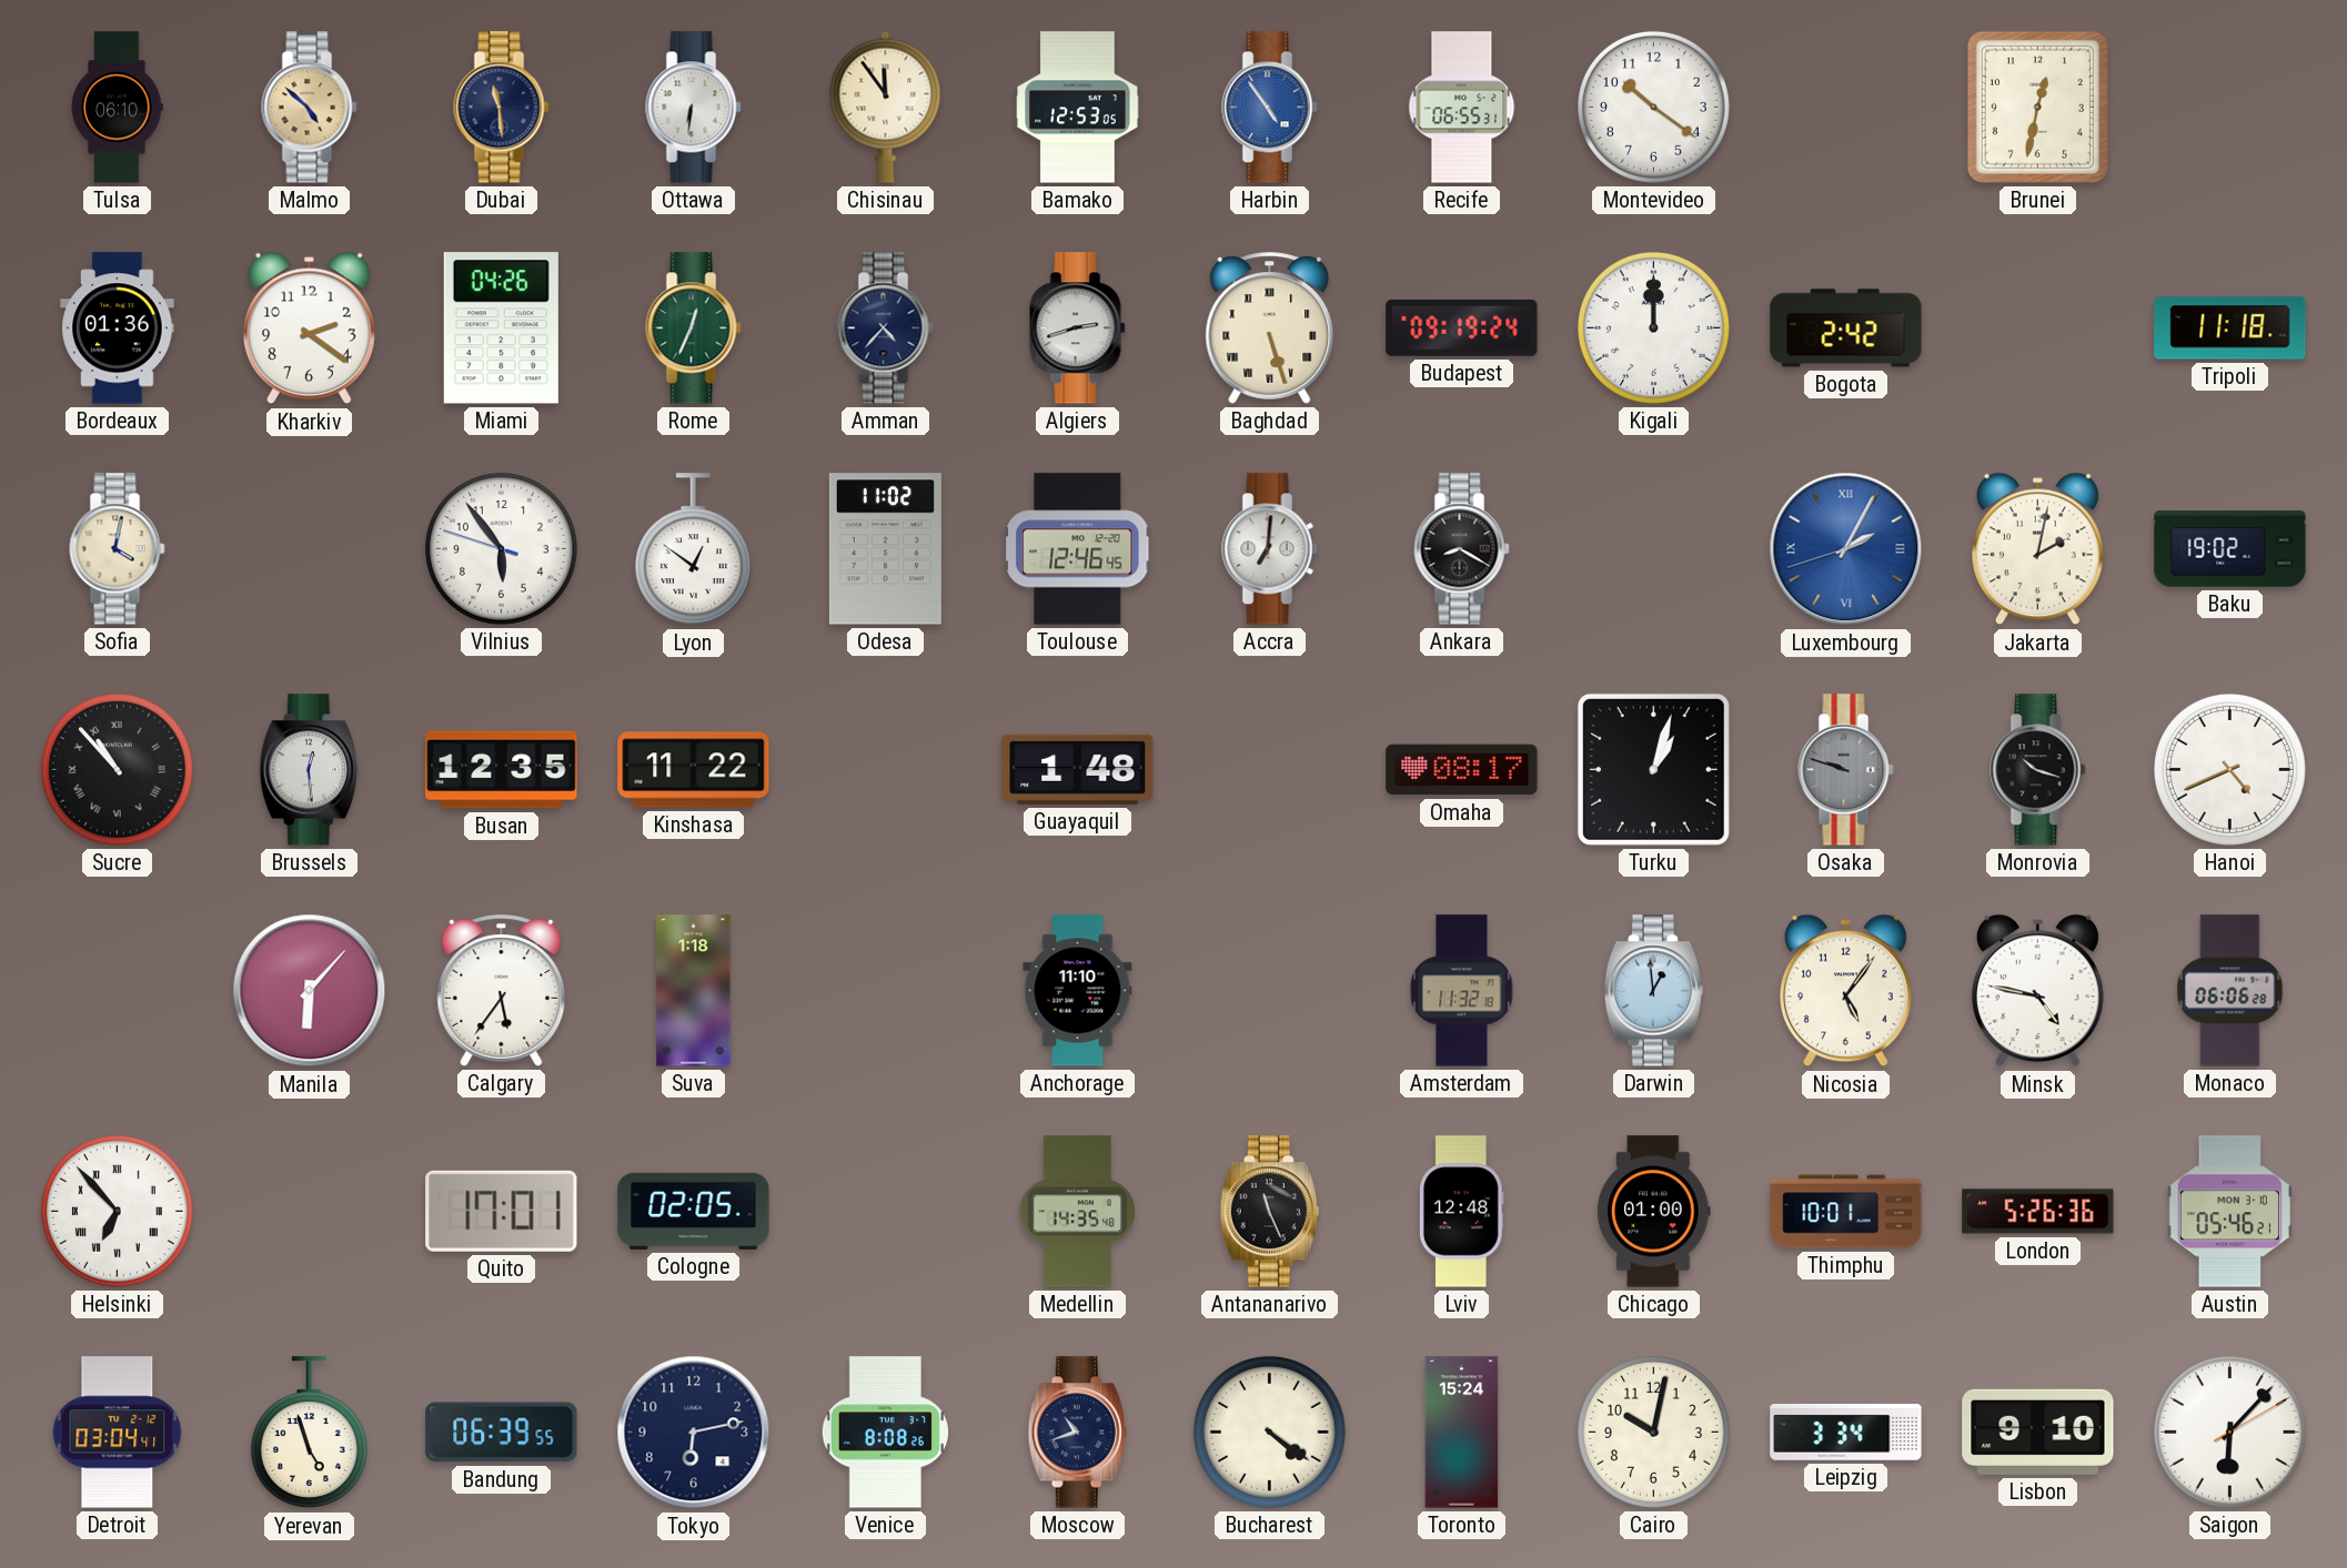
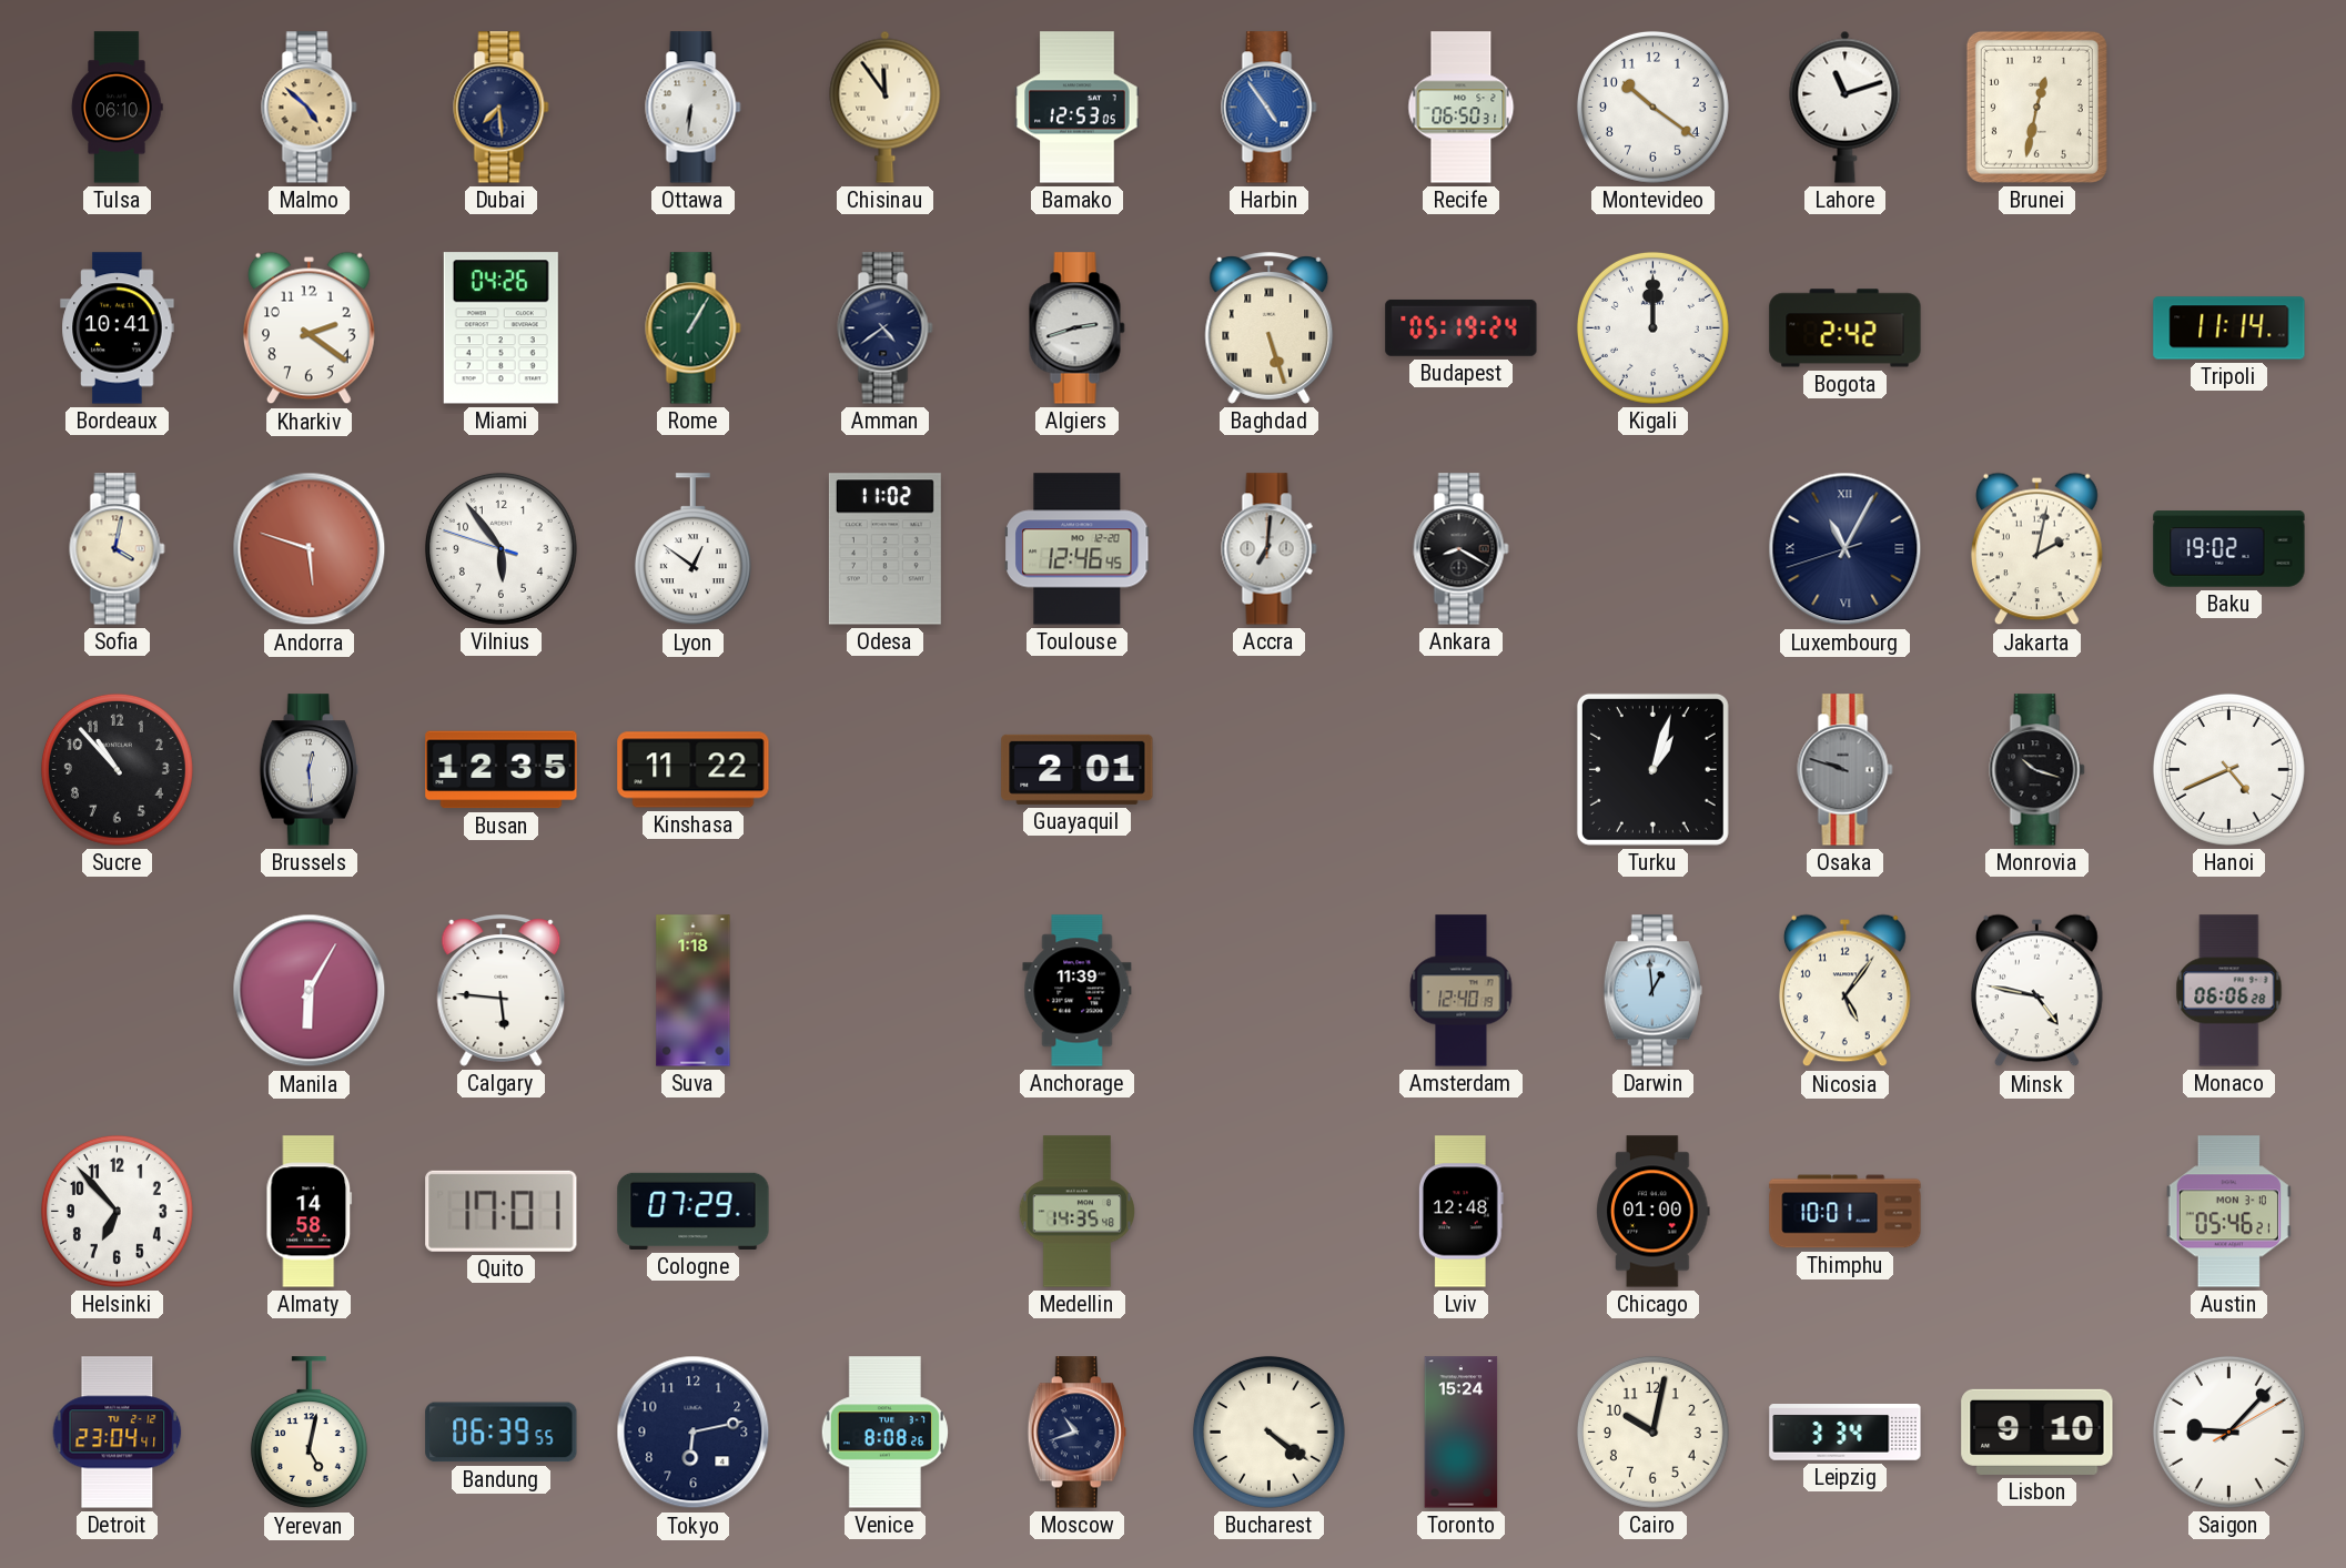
Dubai: 11:29 -> 7:29
Recife: 06:55 -> 06:50
Lahore: none -> 11:12
Bordeaux: 01:36 -> 10:41
Rome: 12:34 -> 1:05
Amman: 4:37 -> 4:39
Budapest: 09:19 -> 05:19
Tripoli: 11:18 -> 11:14
Andorra: none -> 5:48
Luxembourg: 2:04 -> 11:04
Luxembourg dial: blue -> navy
Sucre numerals: Roman -> Arabic
Guayaquil: 1:48 -> 2:01
Omaha: 08:17 -> none
Manila: 6:07 -> 6:05
Calgary: 5:36 -> 5:46
Anchorage: 11:10 -> 11:39
Amsterdam: 11:32 -> 12:40
Helsinki numerals: Roman -> Arabic
Almaty: none -> 14:58
Cologne: 02:05 -> 07:29
Antananarivo: 11:26 -> none
London: 5:26 -> none
Detroit: 03:04 -> 23:04
Yerevan: 4:57 -> 5:02
Saigon: 6:07 -> 9:07
